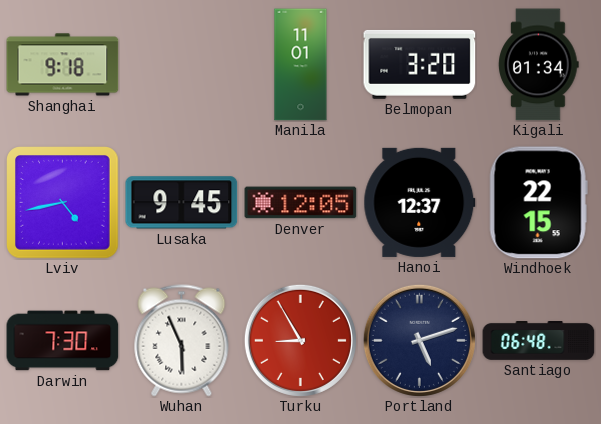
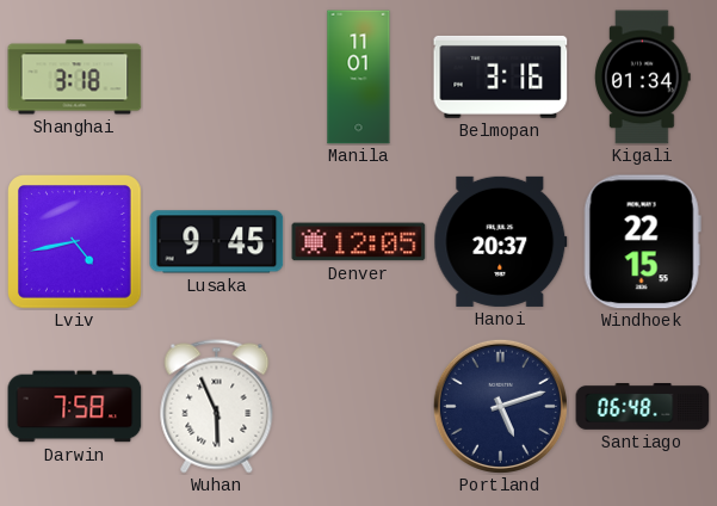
Shanghai: 9:18 -> 3:18
Belmopan: 3:20 -> 3:16
Hanoi: 12:37 -> 20:37
Darwin: 7:30 -> 7:58
Turku: 8:55 -> none
